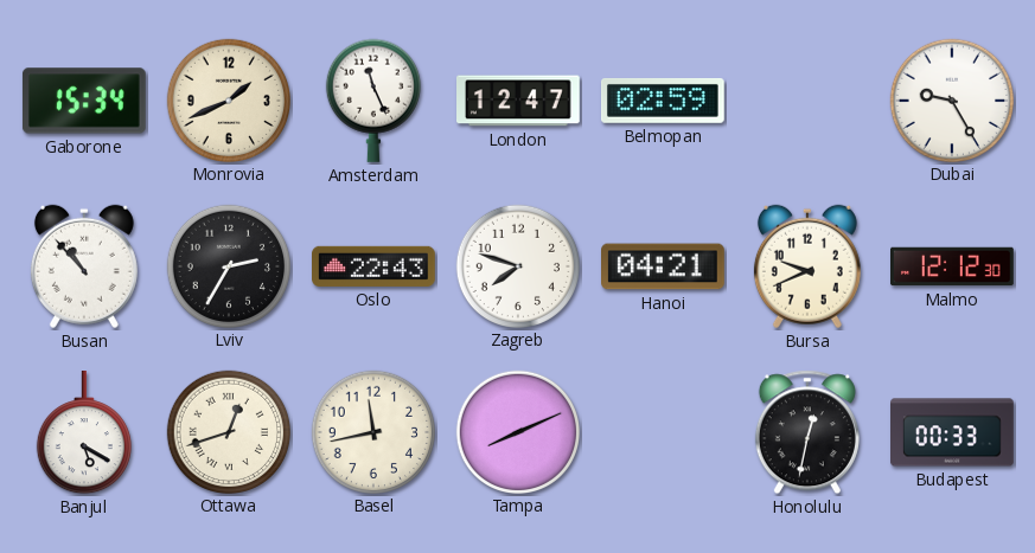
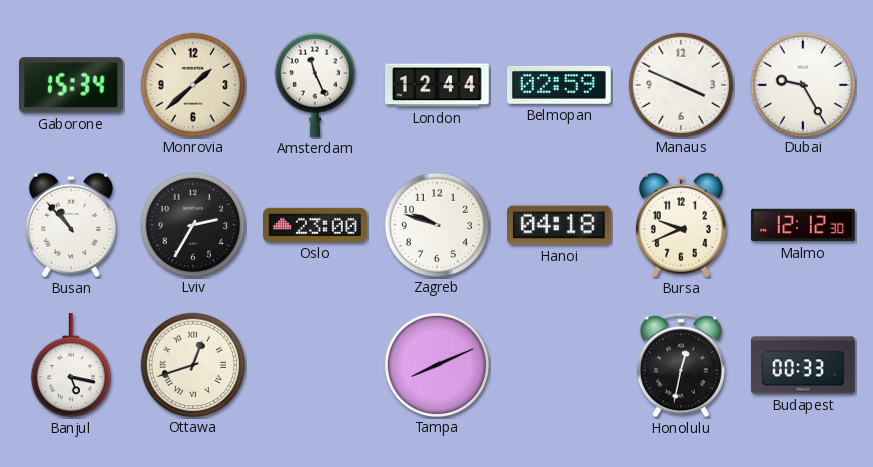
Monrovia: 1:41 -> 1:38
London: 12:47 -> 12:44
Manaus: none -> 3:49
Oslo: 22:43 -> 23:00
Zagreb: 7:48 -> 9:48
Hanoi: 04:21 -> 04:18
Banjul: 5:20 -> 5:17
Basel: 11:43 -> none
